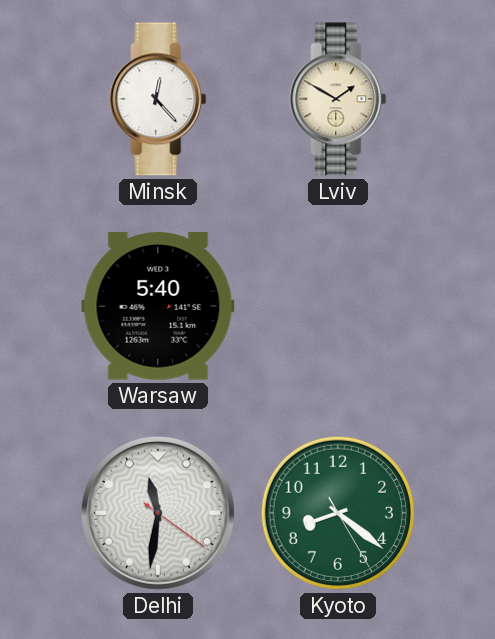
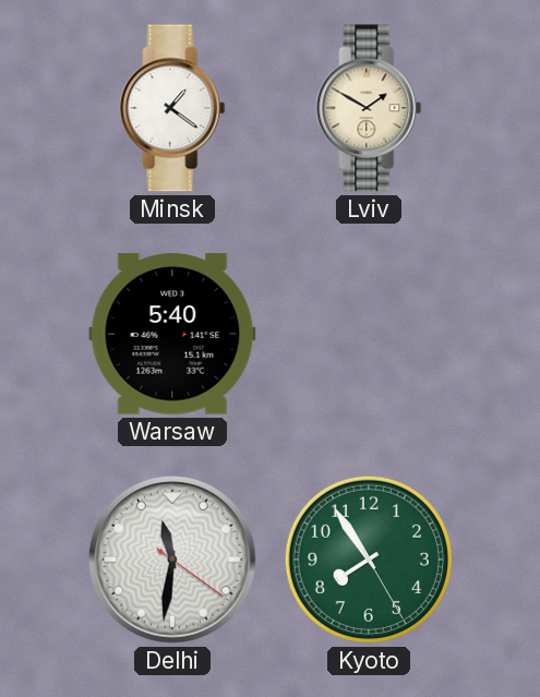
Minsk: 12:23 -> 1:21
Kyoto: 8:21 -> 7:54
